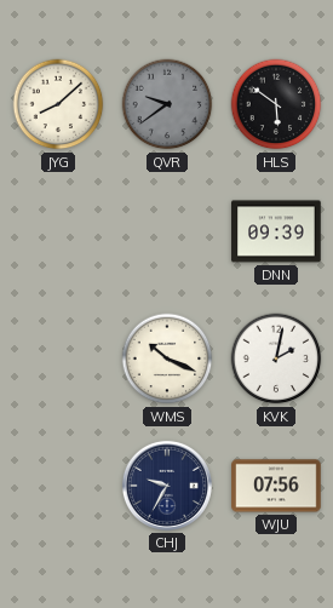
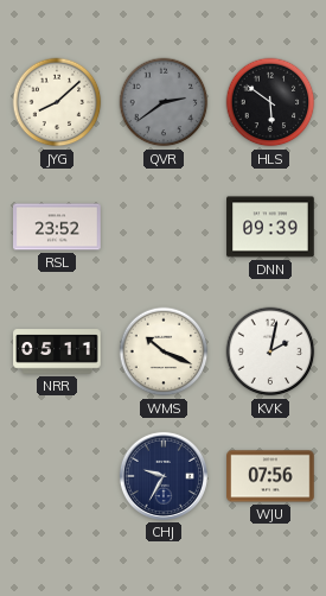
QVR: 9:39 -> 2:39
RSL: none -> 23:52
NRR: none -> 05:11
